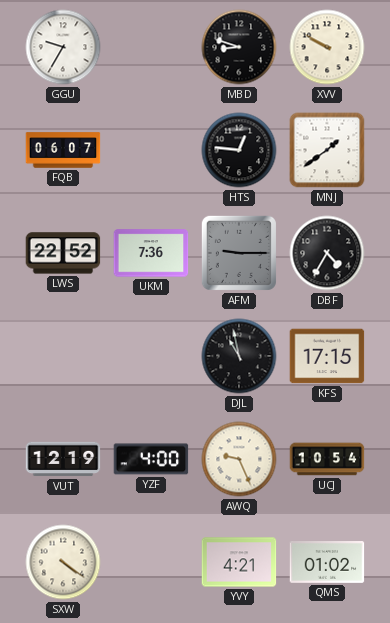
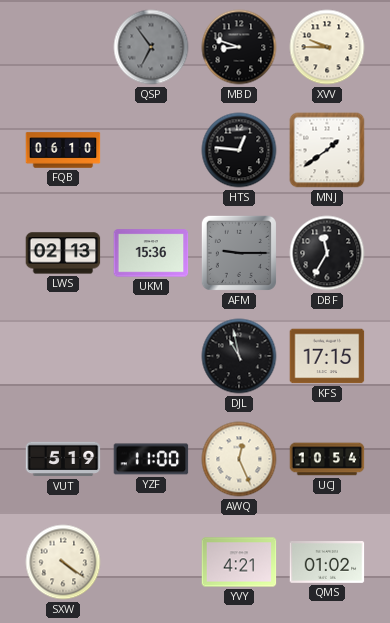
GGU: 9:35 -> none
QSP: none -> 6:54
XVV: 9:50 -> 9:45
FQB: 06:07 -> 06:10
LWS: 22:52 -> 02:13
UKM: 7:36 -> 15:36
DBF: 4:35 -> 11:35
VUT: 12:19 -> 5:19
YZF: 4:00 -> 11:00
AWQ: 9:26 -> 12:26
